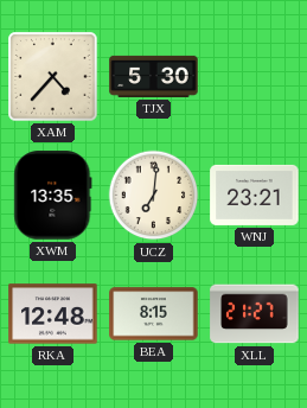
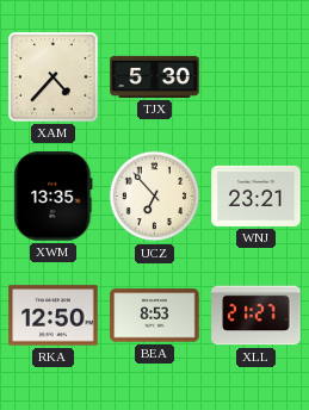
UCZ: 7:01 -> 6:53
RKA: 12:48 -> 12:50
BEA: 8:15 -> 8:53
